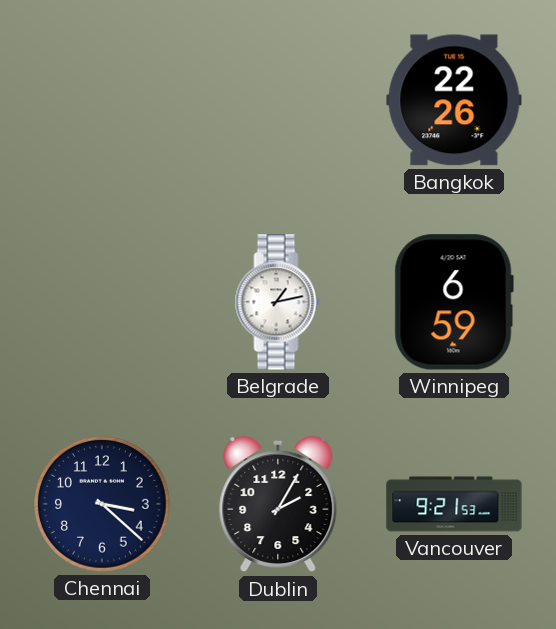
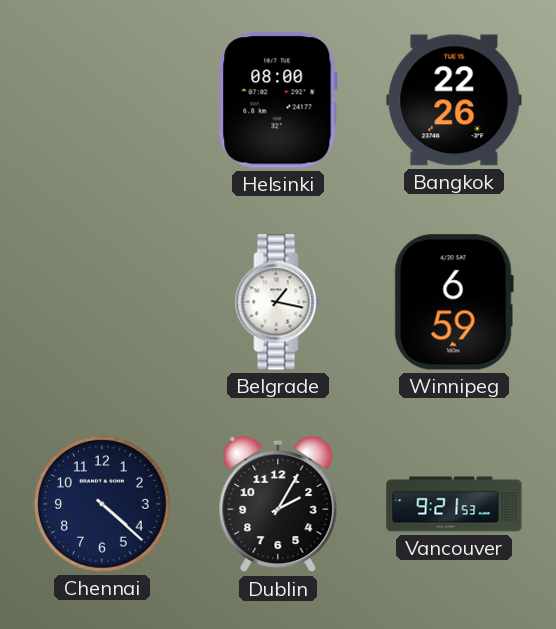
Helsinki: none -> 08:00
Belgrade: 1:13 -> 1:17
Chennai: 3:22 -> 4:22
